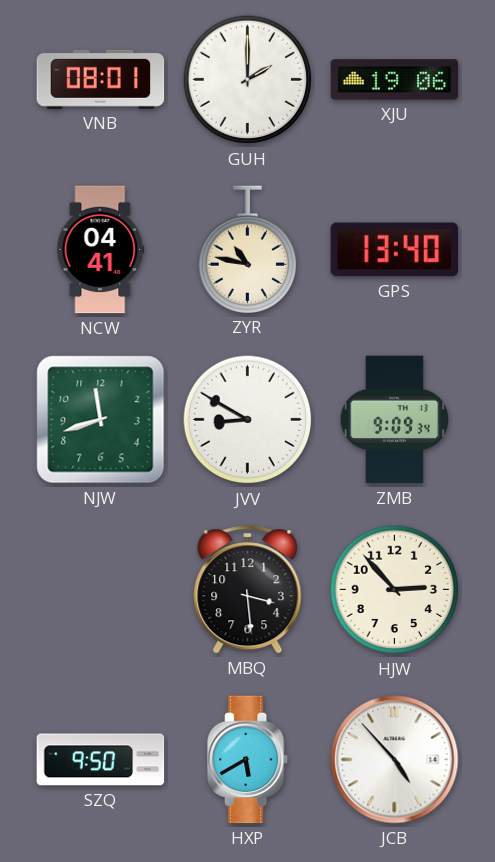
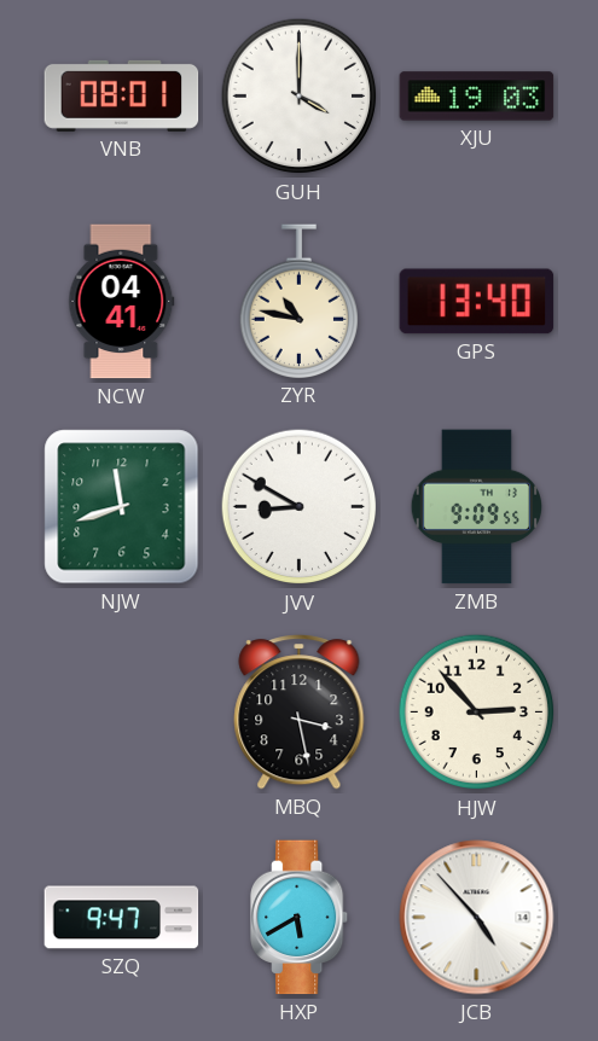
GUH: 2:00 -> 4:00
XJU: 19:06 -> 19:03
ZMB: 9:09:34 -> 9:09:55
MBQ: 3:29 -> 3:28
SZQ: 9:50 -> 9:47
